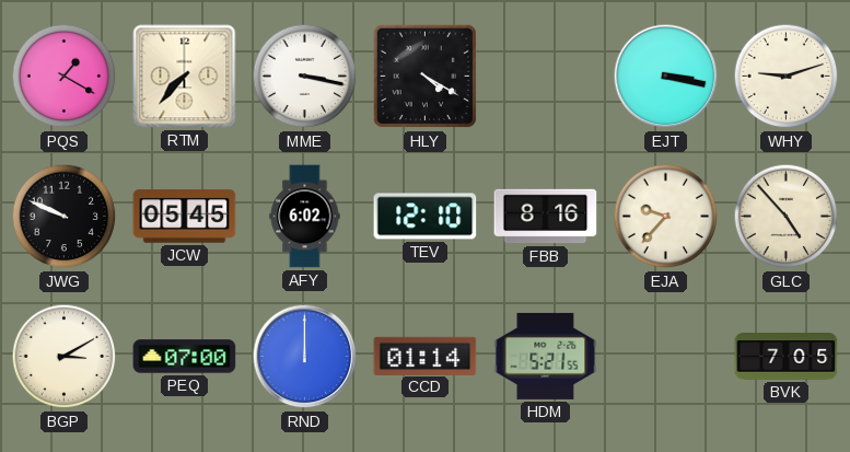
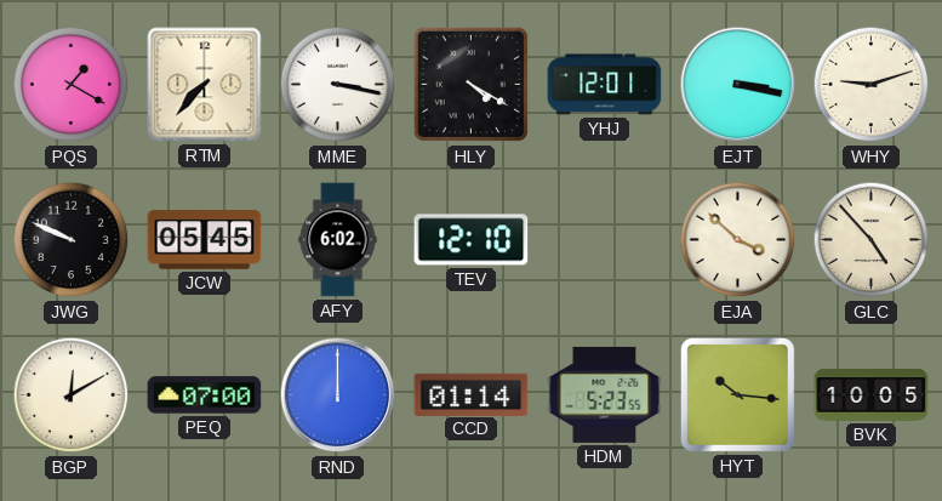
YHJ: none -> 12:01
FBB: 8:16 -> none
EJA: 9:37 -> 3:52
BGP: 3:10 -> 12:10
HDM: 5:21 -> 5:23
HYT: none -> 10:16
BVK: 7:05 -> 10:05
